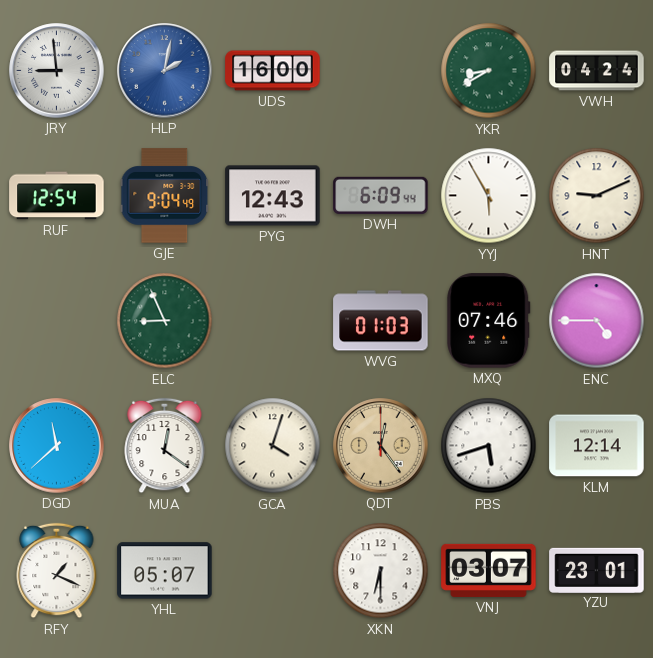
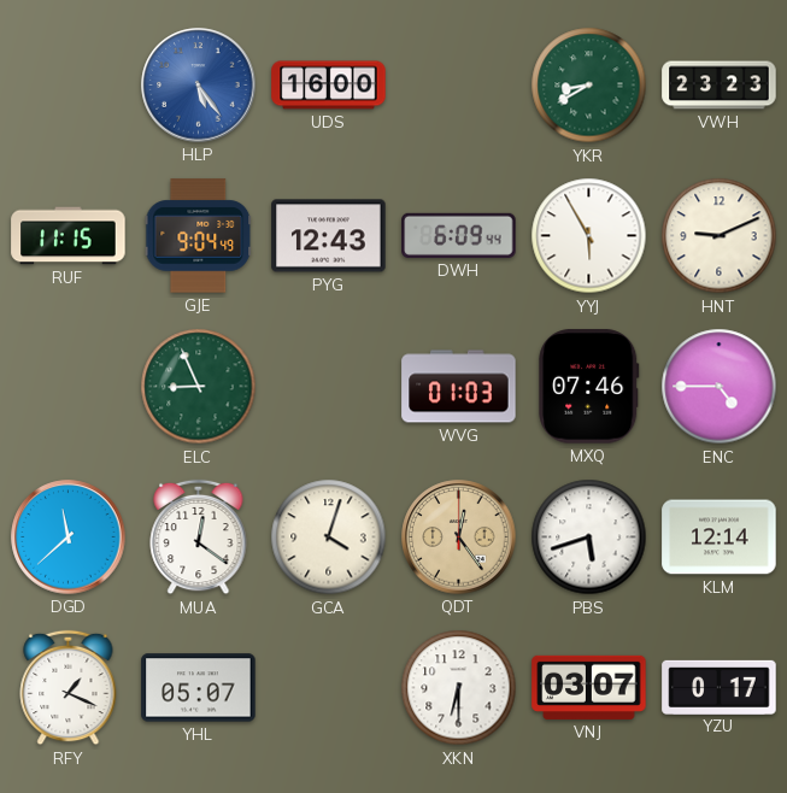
JRY: 8:59 -> none
HLP: 2:02 -> 5:24
VWH: 04:24 -> 23:23
RUF: 12:54 -> 11:15
YZU: 23:01 -> 0:17
